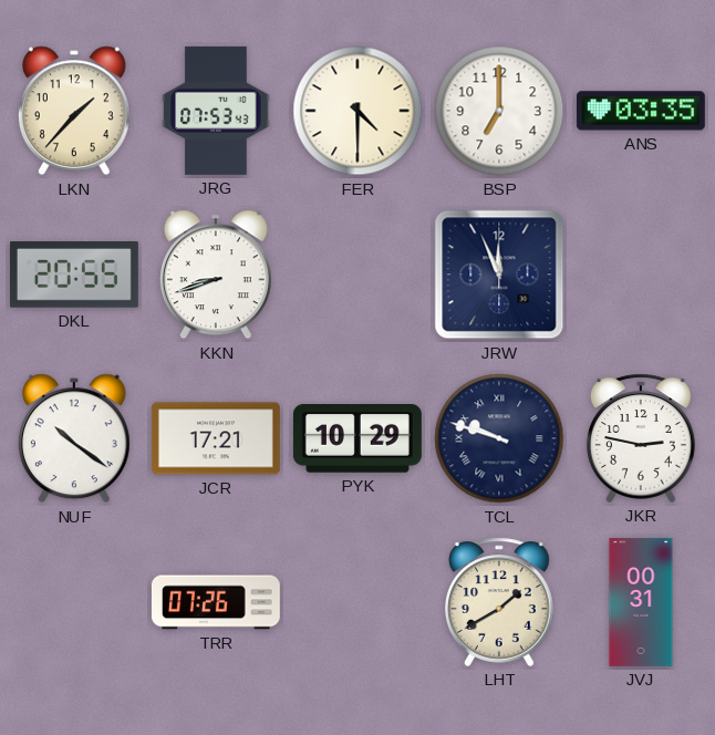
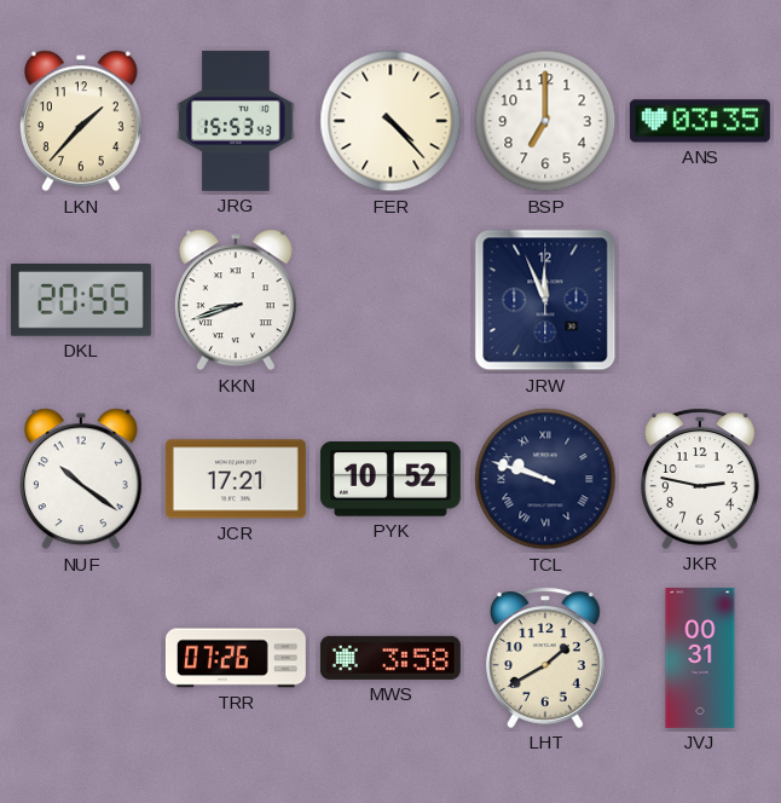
JRG: 07:53 -> 15:53
FER: 4:30 -> 4:23
PYK: 10:29 -> 10:52
MWS: none -> 3:58
